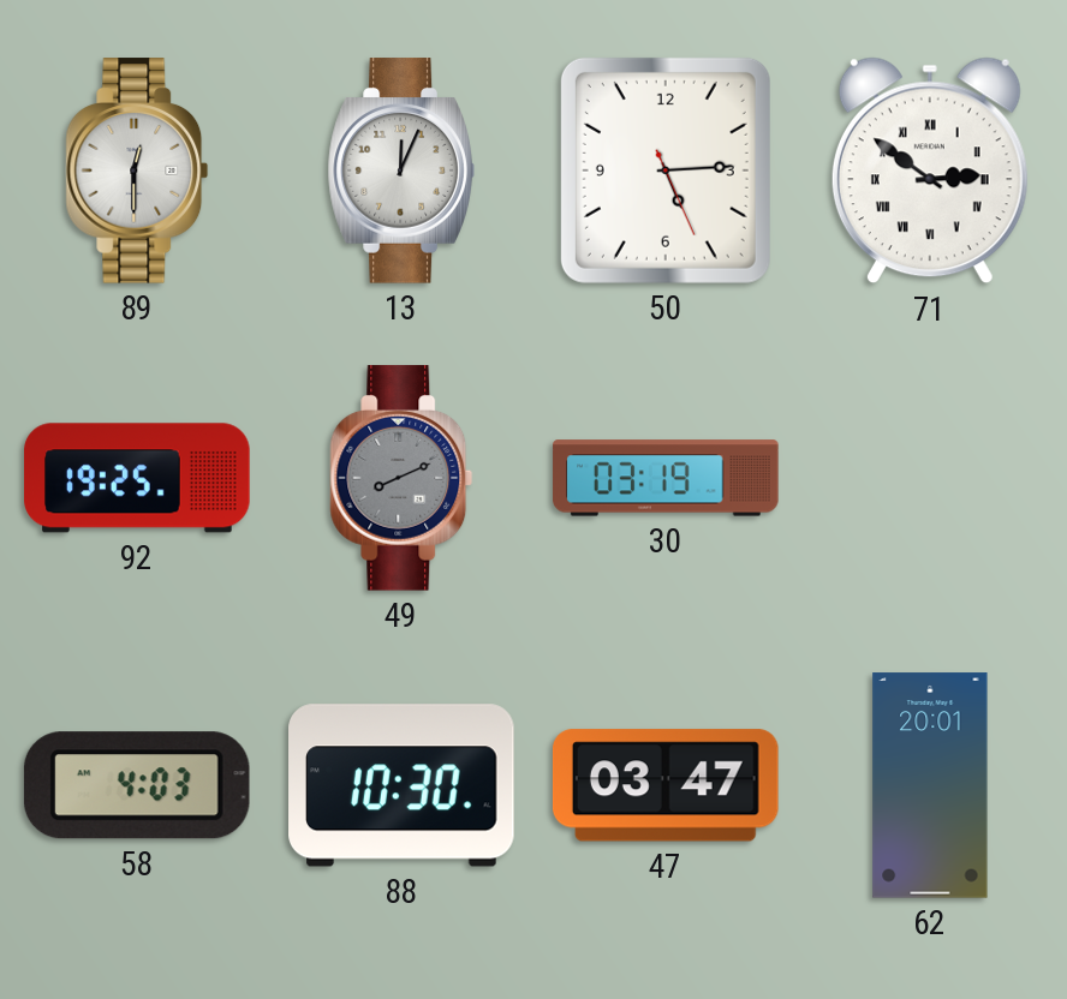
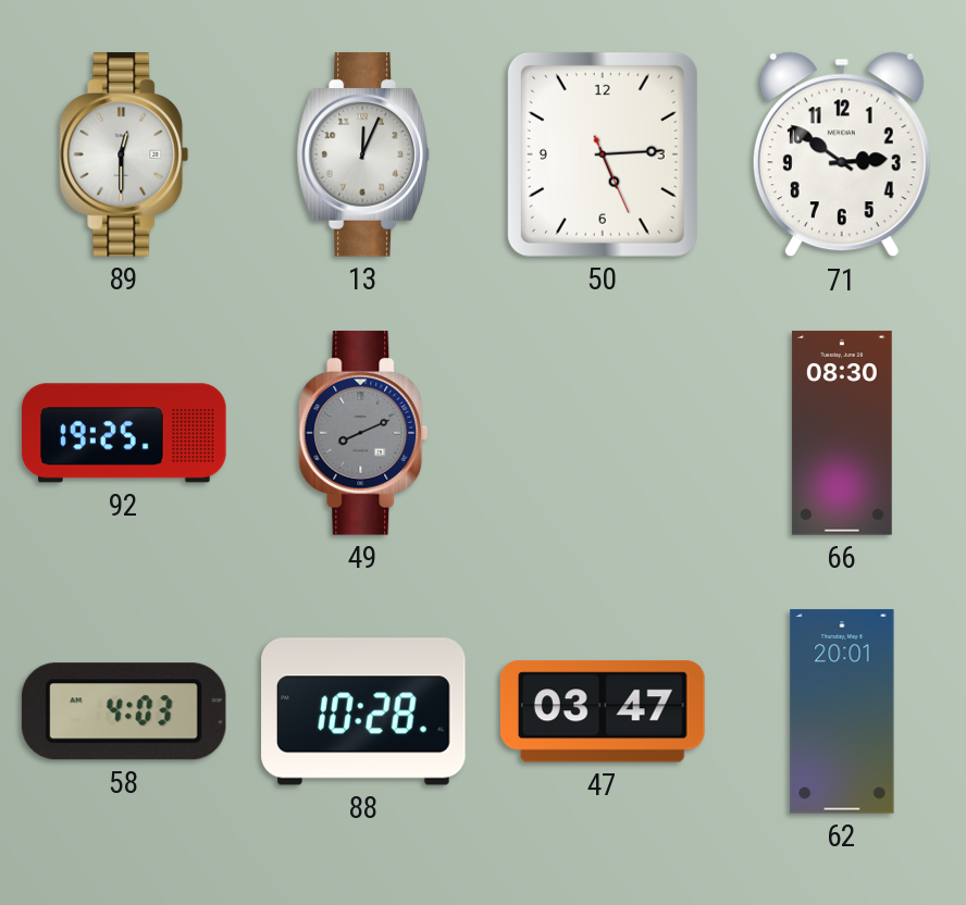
71 numerals: Roman -> Arabic
30: 03:19 -> none
66: none -> 08:30
88: 10:30 -> 10:28
